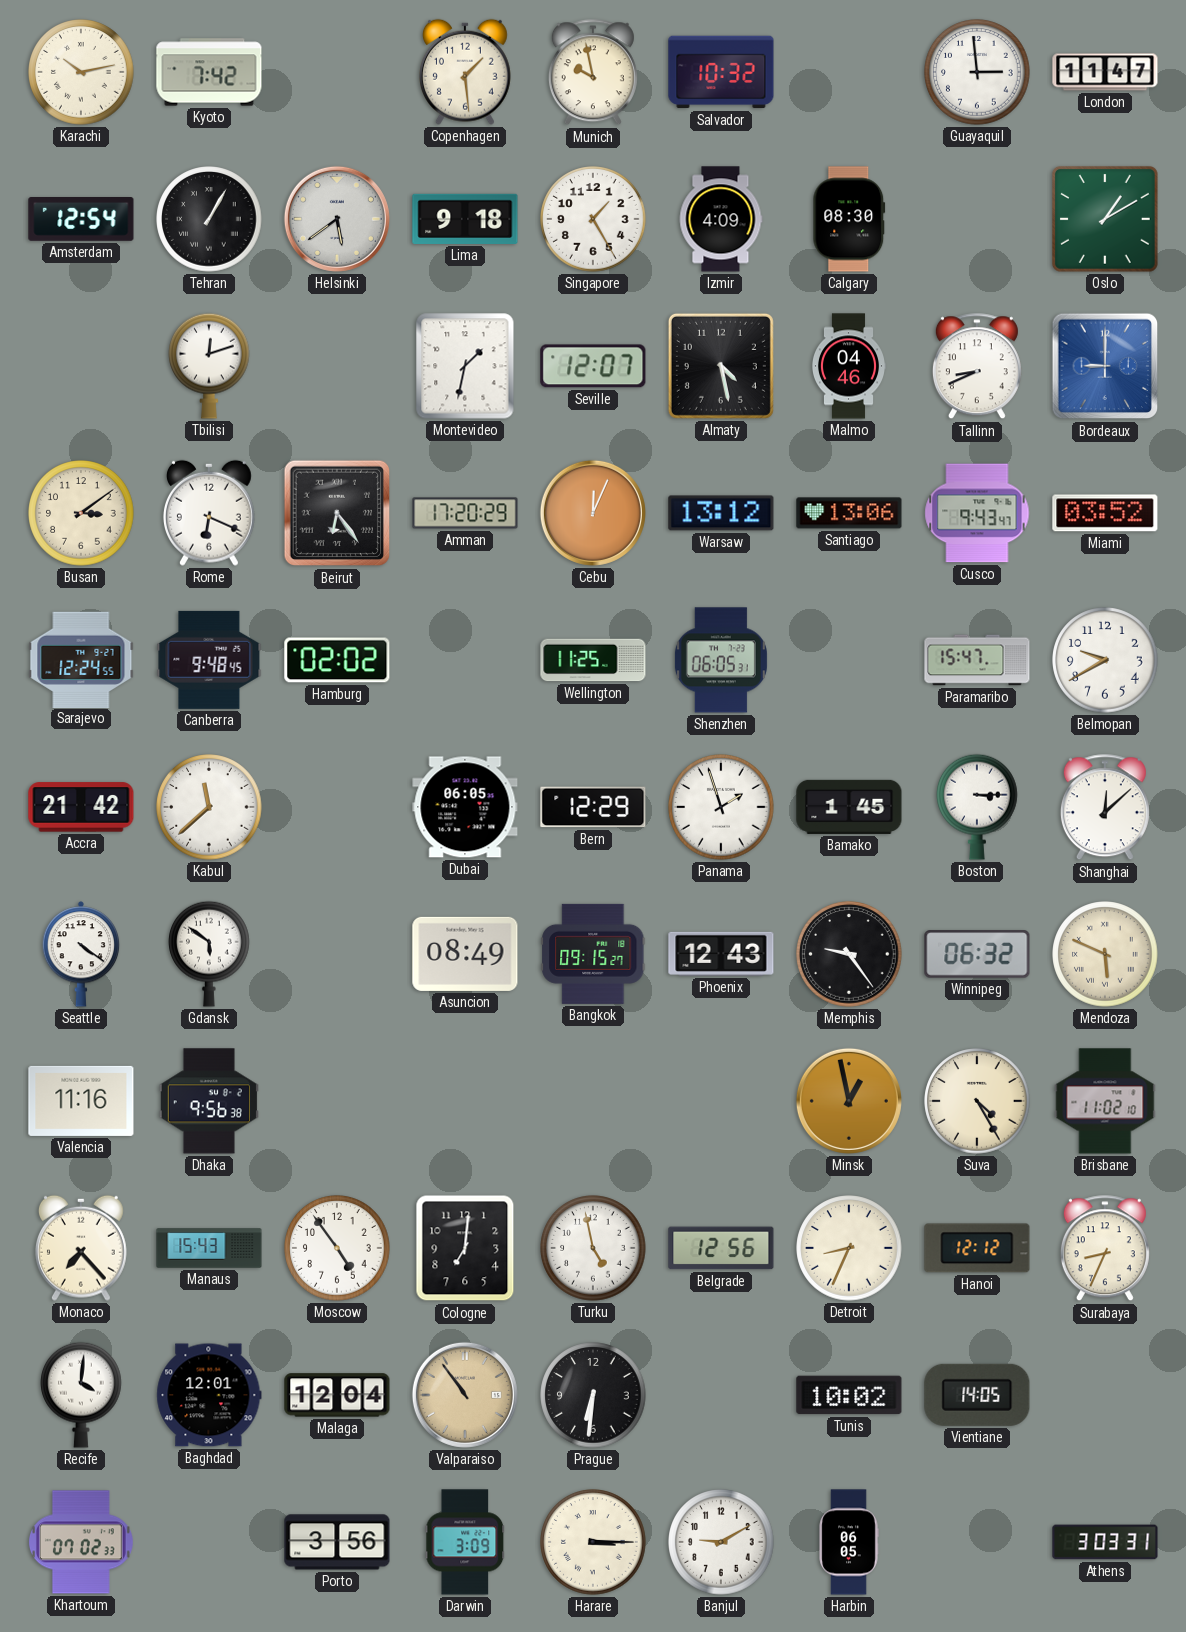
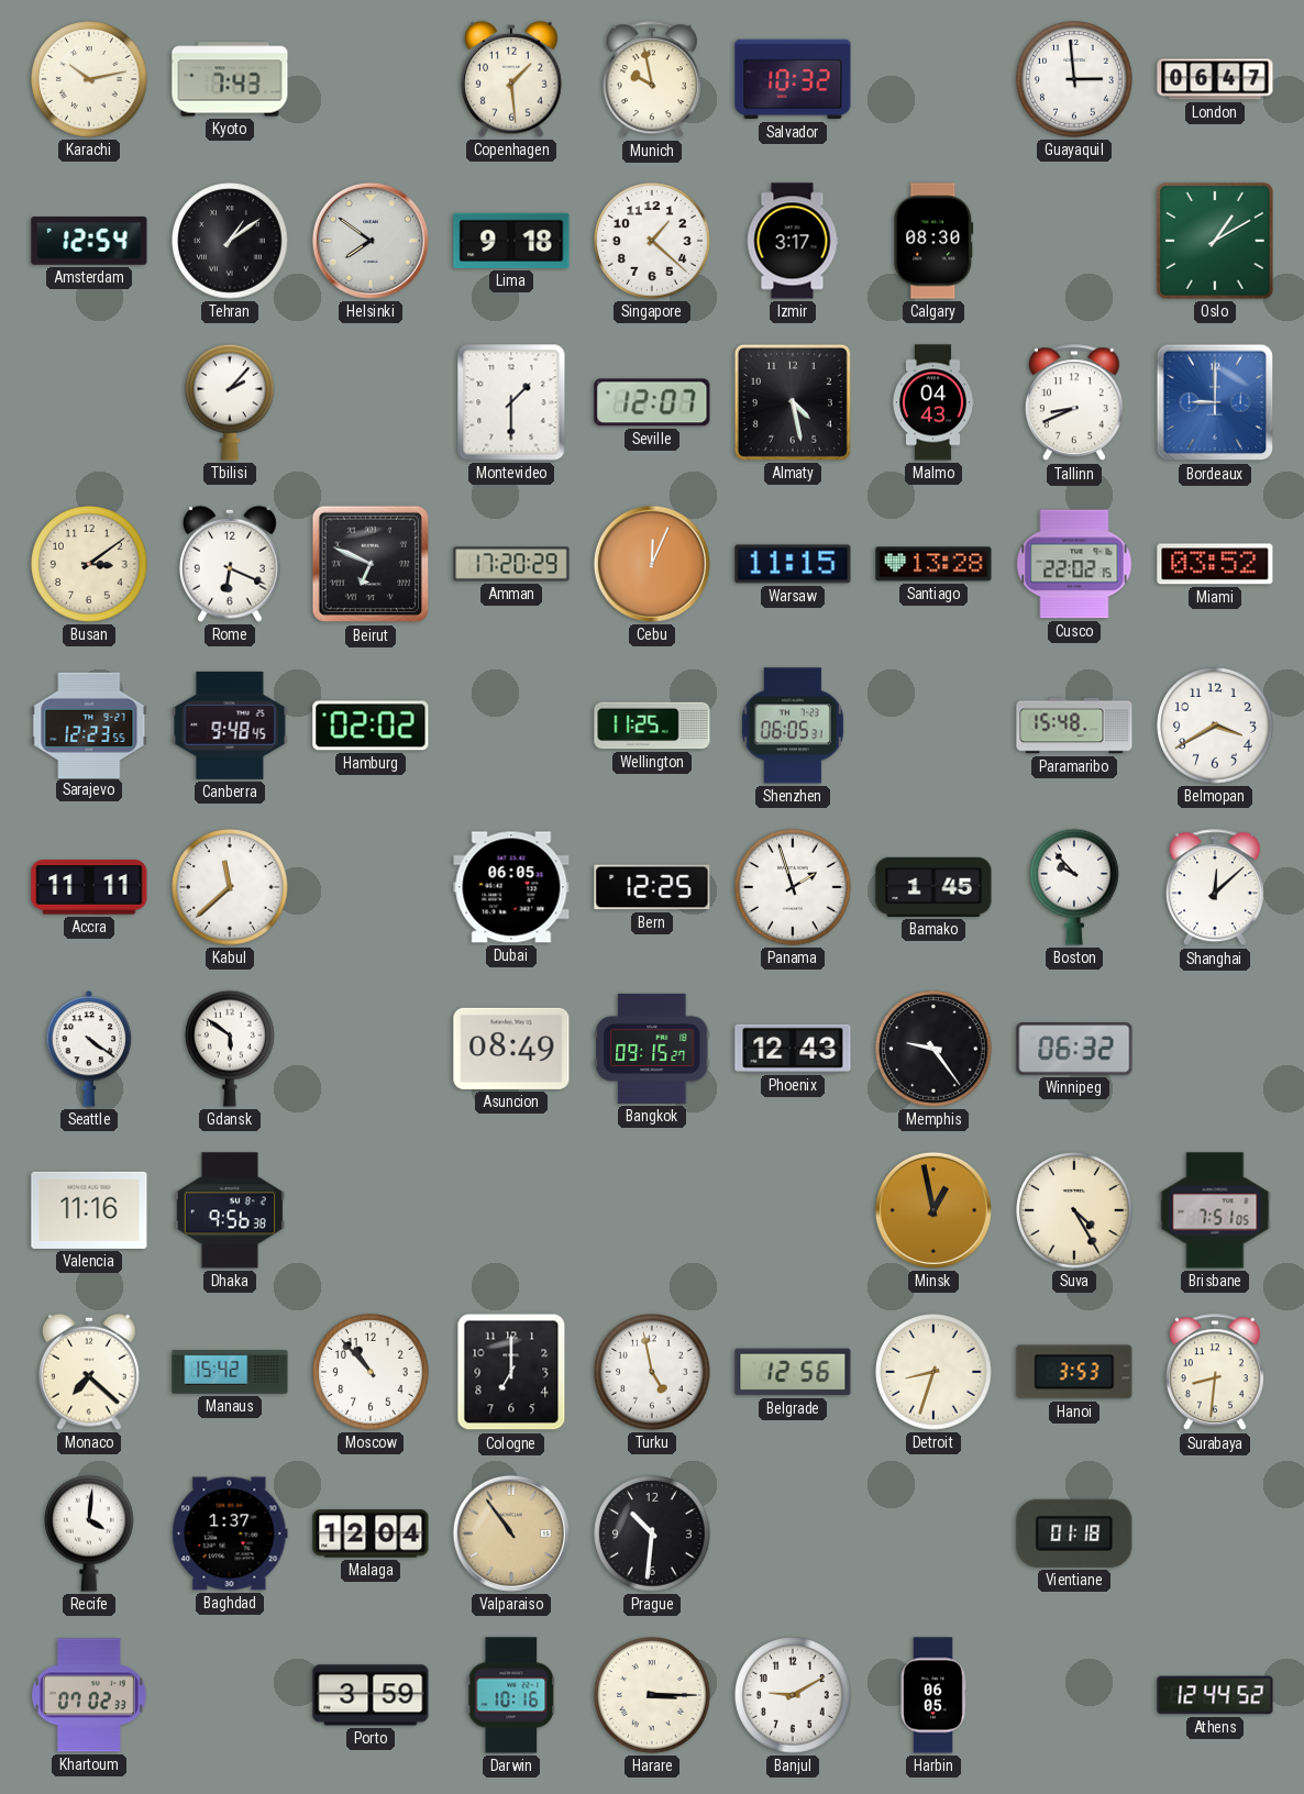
Kyoto: 7:42 -> 7:43
London: 11:47 -> 06:47
Tehran: 1:05 -> 1:09
Helsinki: 5:39 -> 7:51
Singapore: 1:25 -> 1:22
Izmir: 4:09 -> 3:17
Tbilisi: 12:12 -> 2:07
Montevideo: 1:32 -> 1:30
Malmo: 04:46 -> 04:43
Beirut: 6:24 -> 6:49
Warsaw: 13:12 -> 11:15
Santiago: 13:06 -> 13:28
Cusco: 9:43 -> 22:02
Sarajevo: 12:24 -> 12:23
Paramaribo: 15:47 -> 15:48
Belmopan: 9:40 -> 3:40
Accra: 21:42 -> 11:11
Bern: 12:29 -> 12:25
Boston: 3:15 -> 9:53
Mendoza: 5:49 -> none
Brisbane: 11:02 -> 7:51
Monaco: 7:23 -> 7:22
Manaus: 15:43 -> 15:42
Moscow: 4:54 -> 10:53
Cologne: 7:01 -> 7:00
Detroit: 8:34 -> 8:33
Hanoi: 12:12 -> 3:53
Surabaya: 8:34 -> 8:31
Baghdad: 12:01 -> 1:37
Prague: 6:31 -> 10:31
Tunis: 10:02 -> none
Vientiane: 14:05 -> 01:18
Porto: 3:56 -> 3:59
Darwin: 3:09 -> 10:16
Athens: 3:03 -> 12:44
